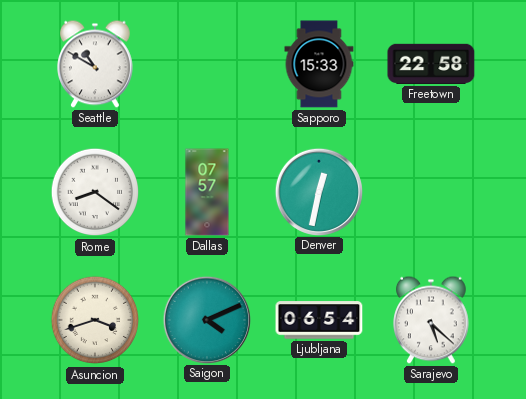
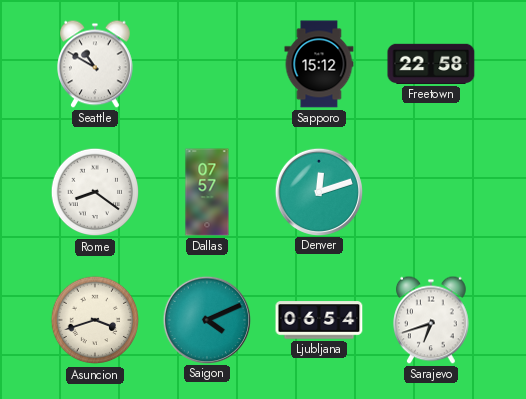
Sapporo: 15:33 -> 15:12
Denver: 12:32 -> 12:12
Sarajevo: 5:22 -> 6:42
